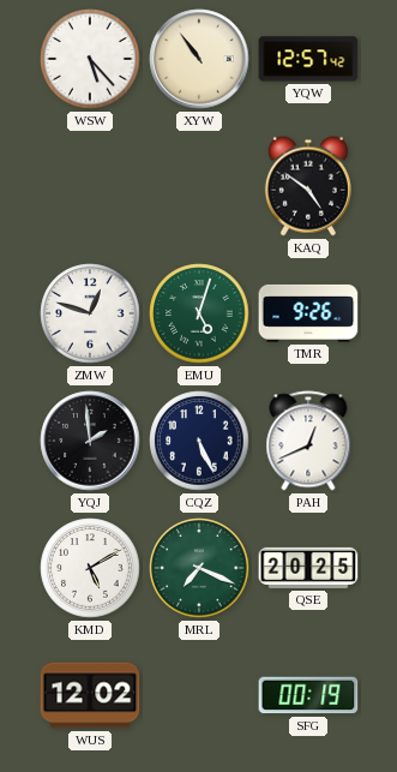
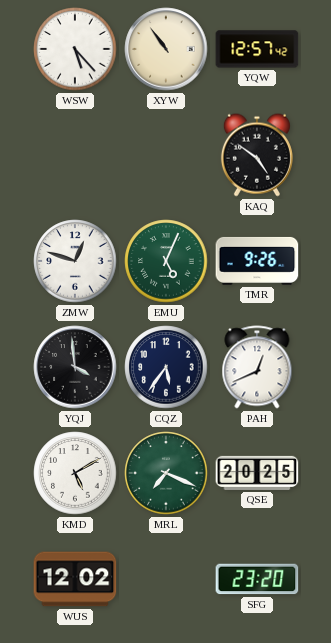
EMU: 5:03 -> 5:04
YQJ: 1:59 -> 3:59
CQZ: 5:26 -> 5:36
SFG: 00:19 -> 23:20
